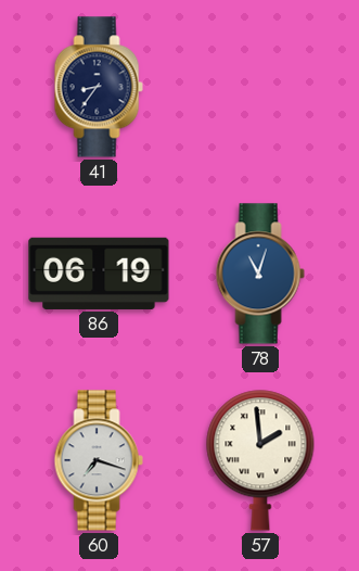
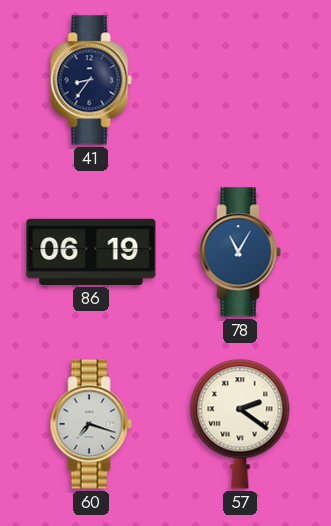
78: 11:03 -> 11:05
57: 1:59 -> 2:21
